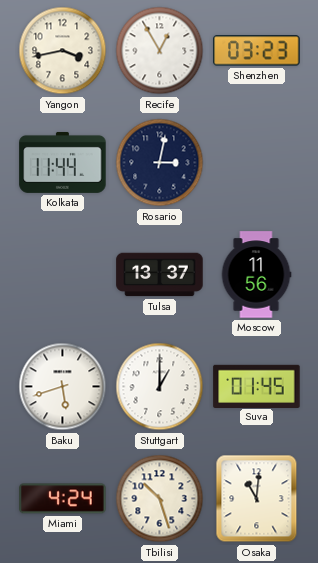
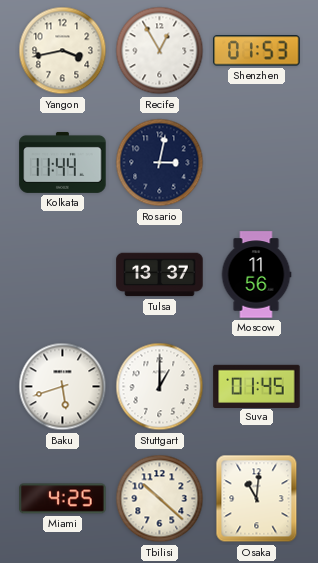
Shenzhen: 03:23 -> 01:53
Miami: 4:24 -> 4:25
Tbilisi: 10:27 -> 10:22
